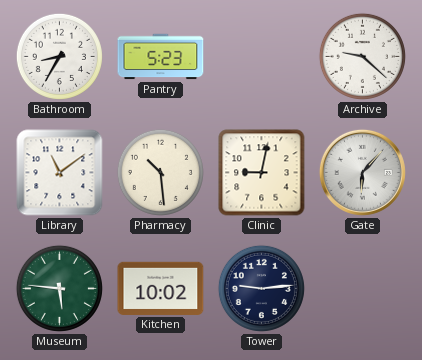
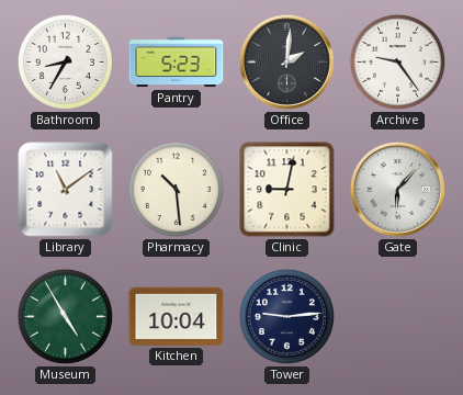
Office: none -> 2:01
Archive: 9:22 -> 9:24
Museum: 5:46 -> 4:55
Kitchen: 10:02 -> 10:04
